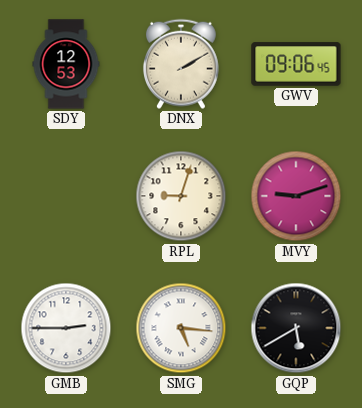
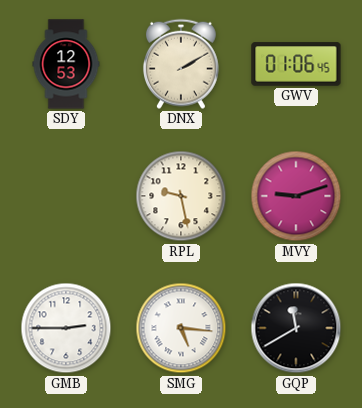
GWV: 09:06 -> 01:06
RPL: 9:03 -> 9:28
GQP: 5:40 -> 11:40
